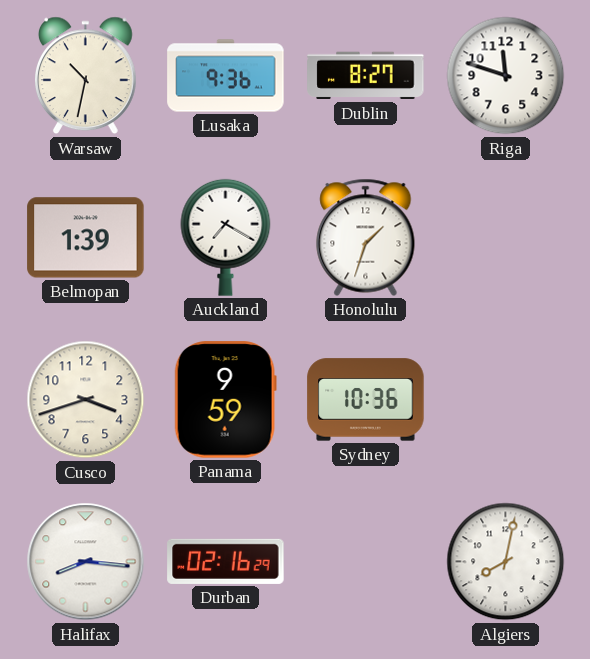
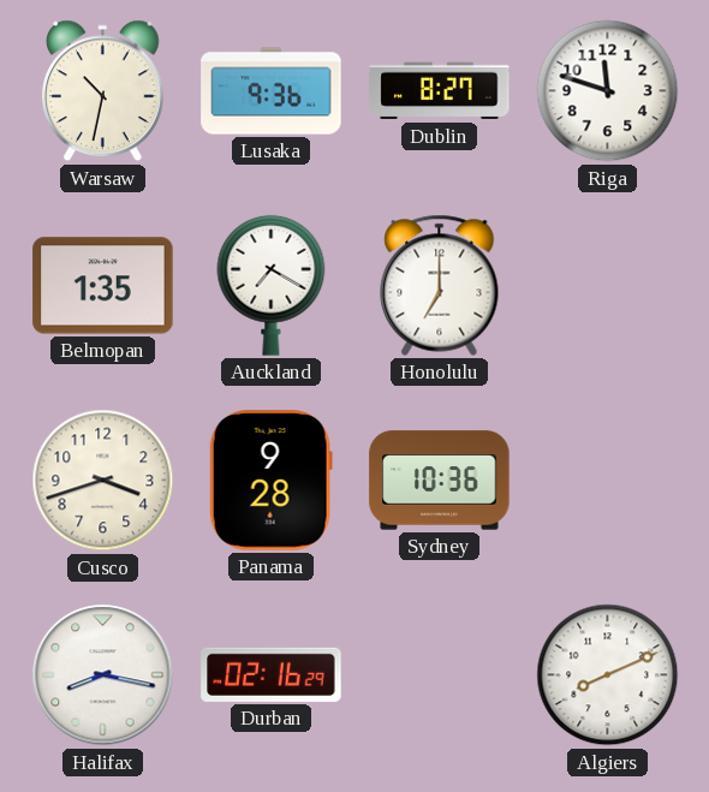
Belmopan: 1:39 -> 1:35
Honolulu: 1:33 -> 7:00
Panama: 9:59 -> 9:28
Halifax: 8:16 -> 8:17
Algiers: 8:02 -> 8:11
